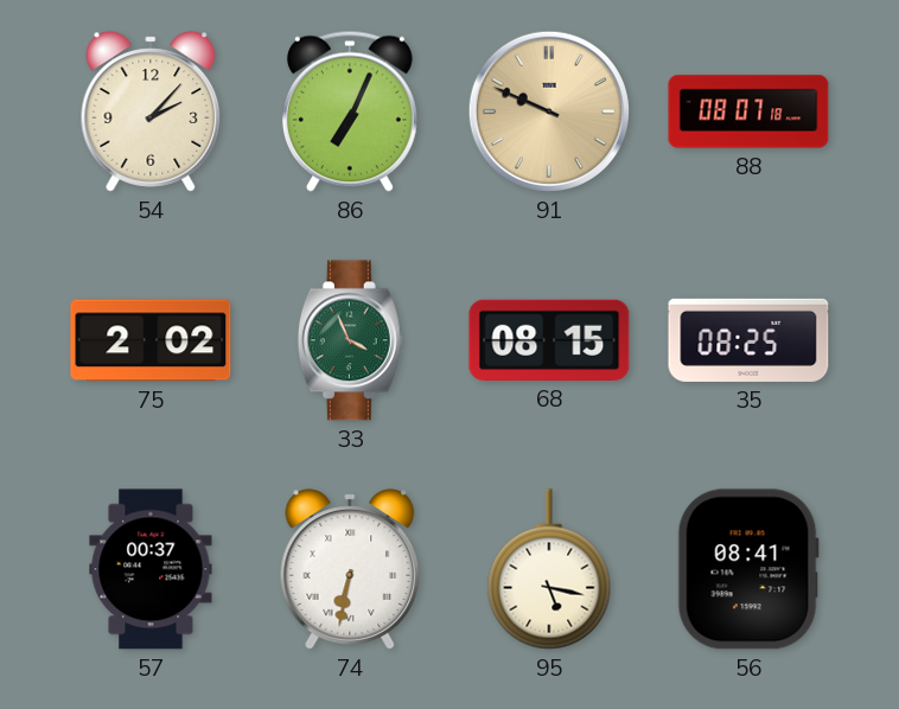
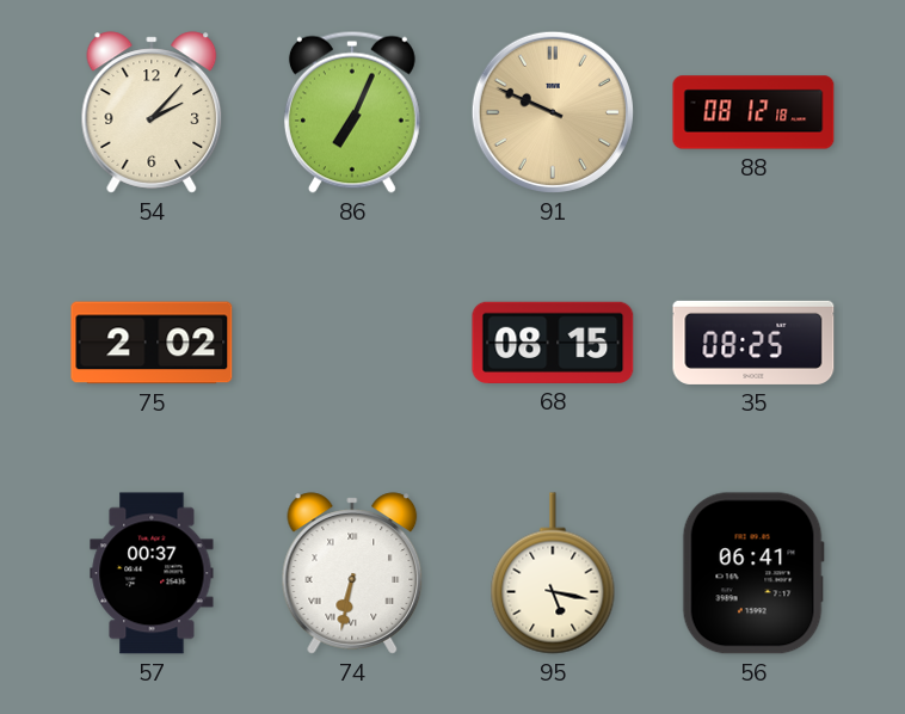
88: 08:07 -> 08:12
33: 3:56 -> none
56: 08:41 -> 06:41
